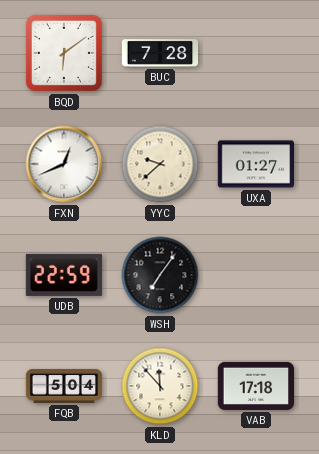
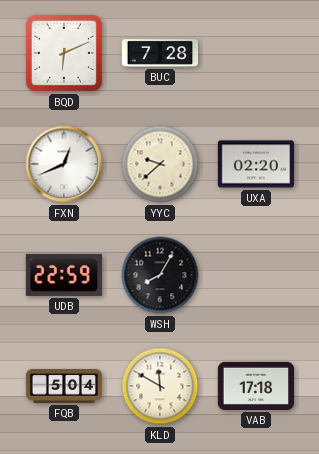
BQD: 6:09 -> 6:11
UXA: 01:27 -> 02:20
WSH: 7:06 -> 8:05
KLD: 11:53 -> 11:50
